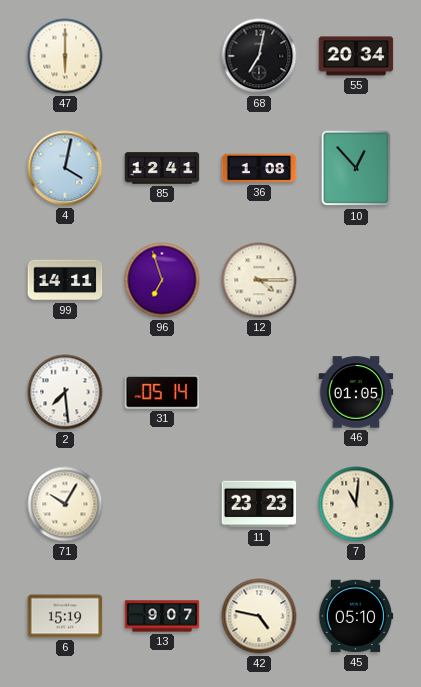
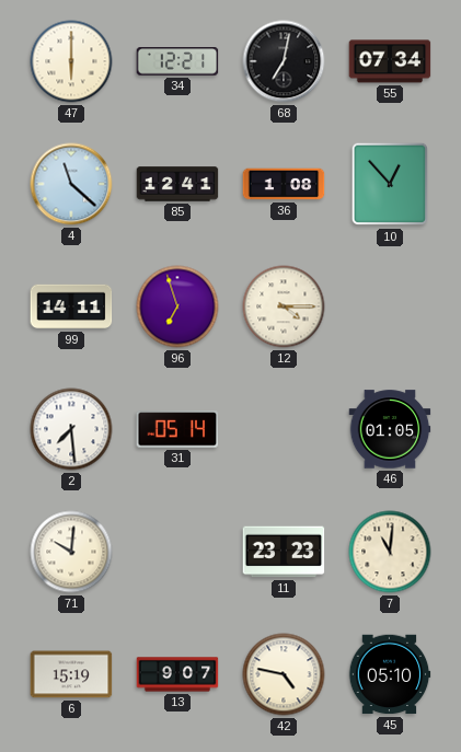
34: none -> 12:21
55: 20:34 -> 07:34
4: 4:02 -> 11:22
71: 10:05 -> 10:01
